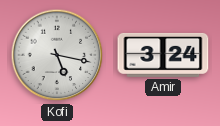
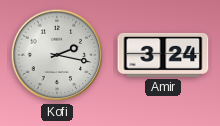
Kofi: 5:17 -> 2:17
